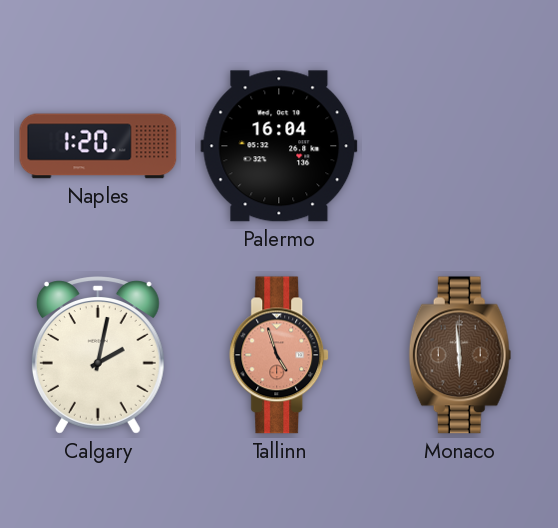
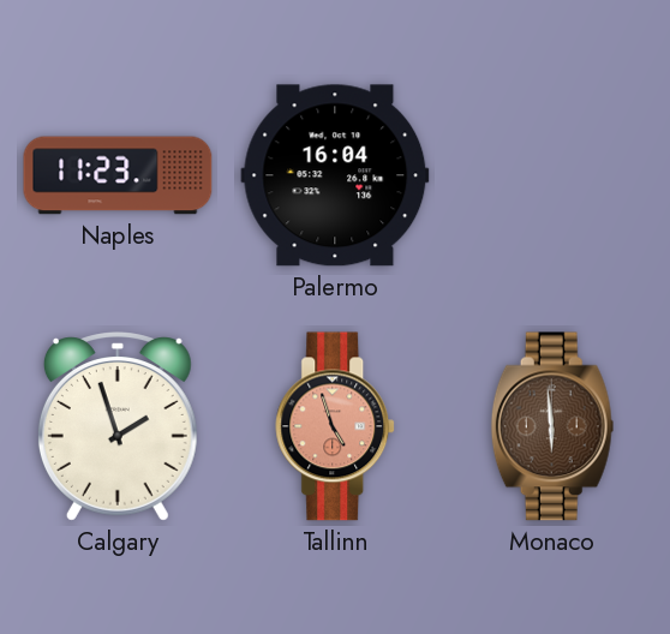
Naples: 1:20 -> 11:23
Calgary: 2:02 -> 1:57
